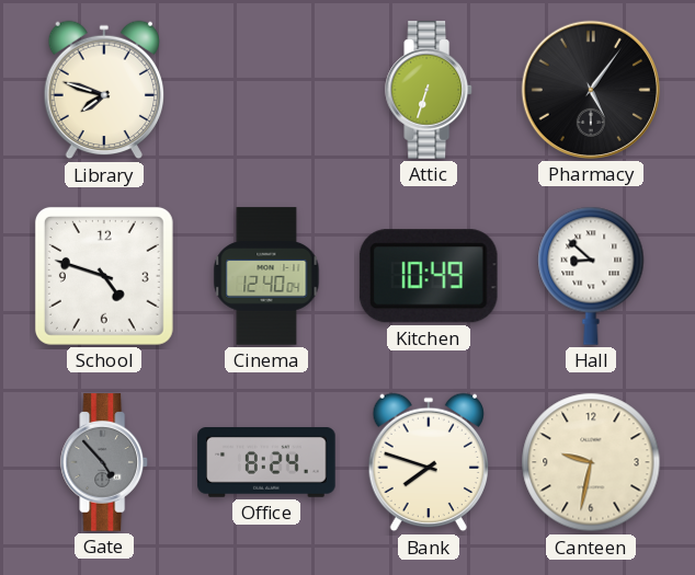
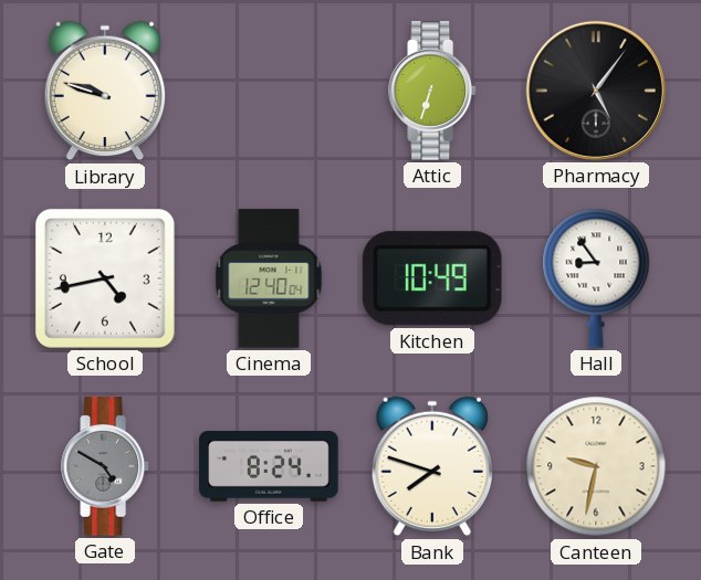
Library: 7:48 -> 9:48
School: 4:48 -> 4:43
Hall: 8:52 -> 8:54
Gate: 4:53 -> 4:50
